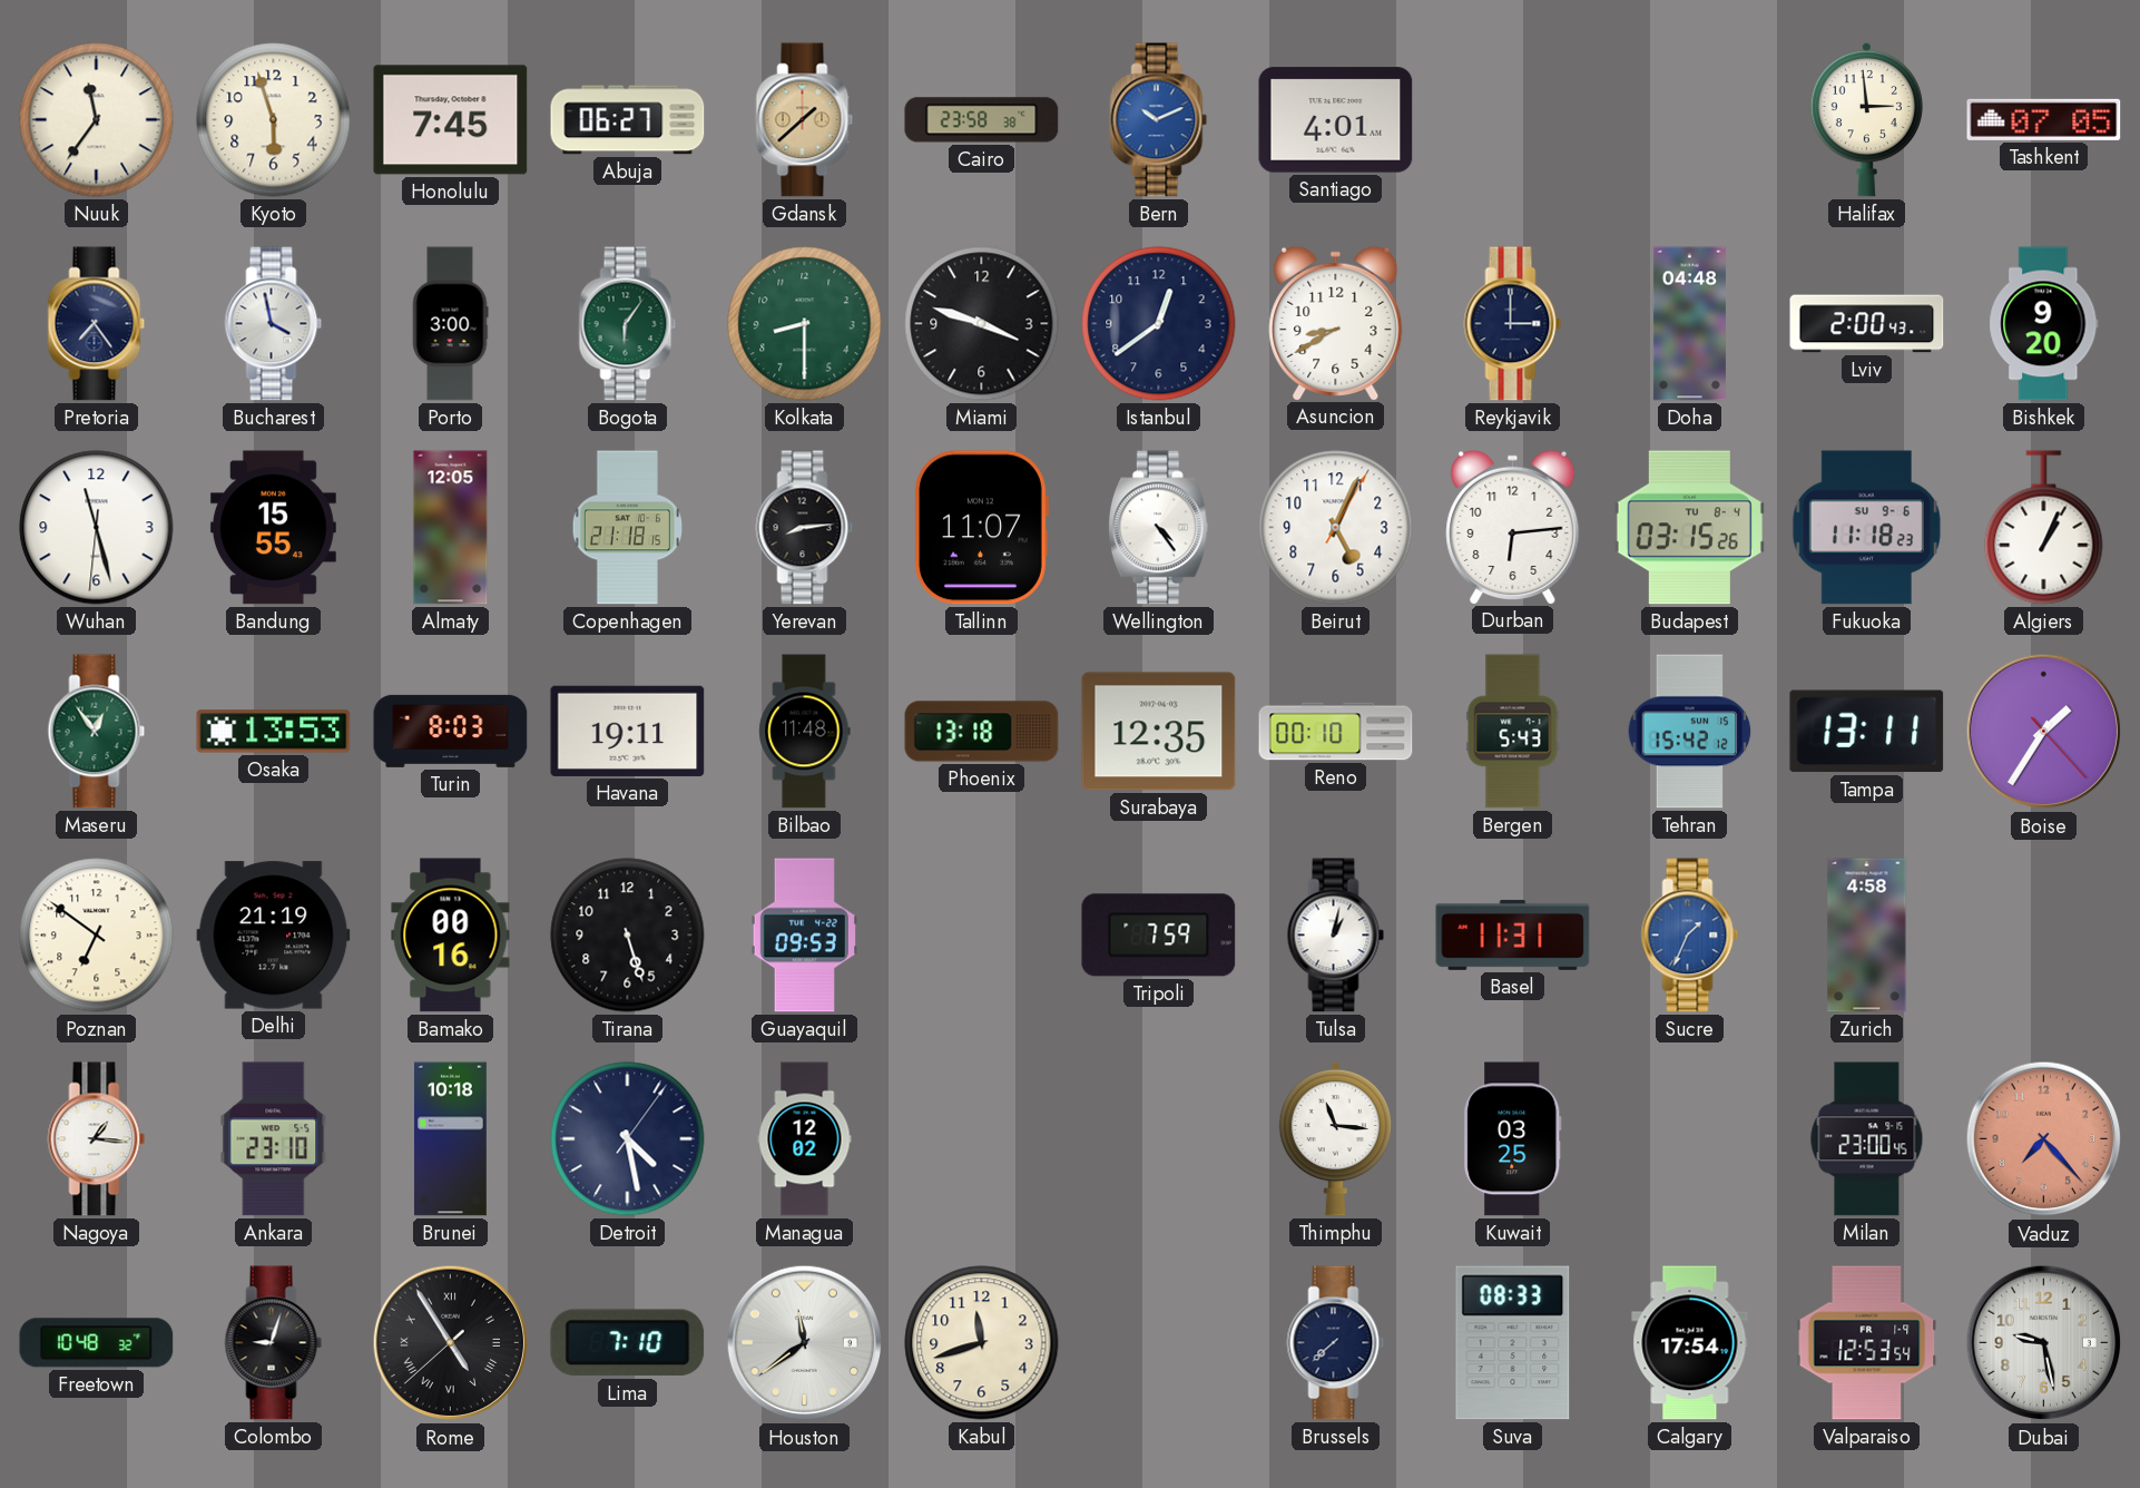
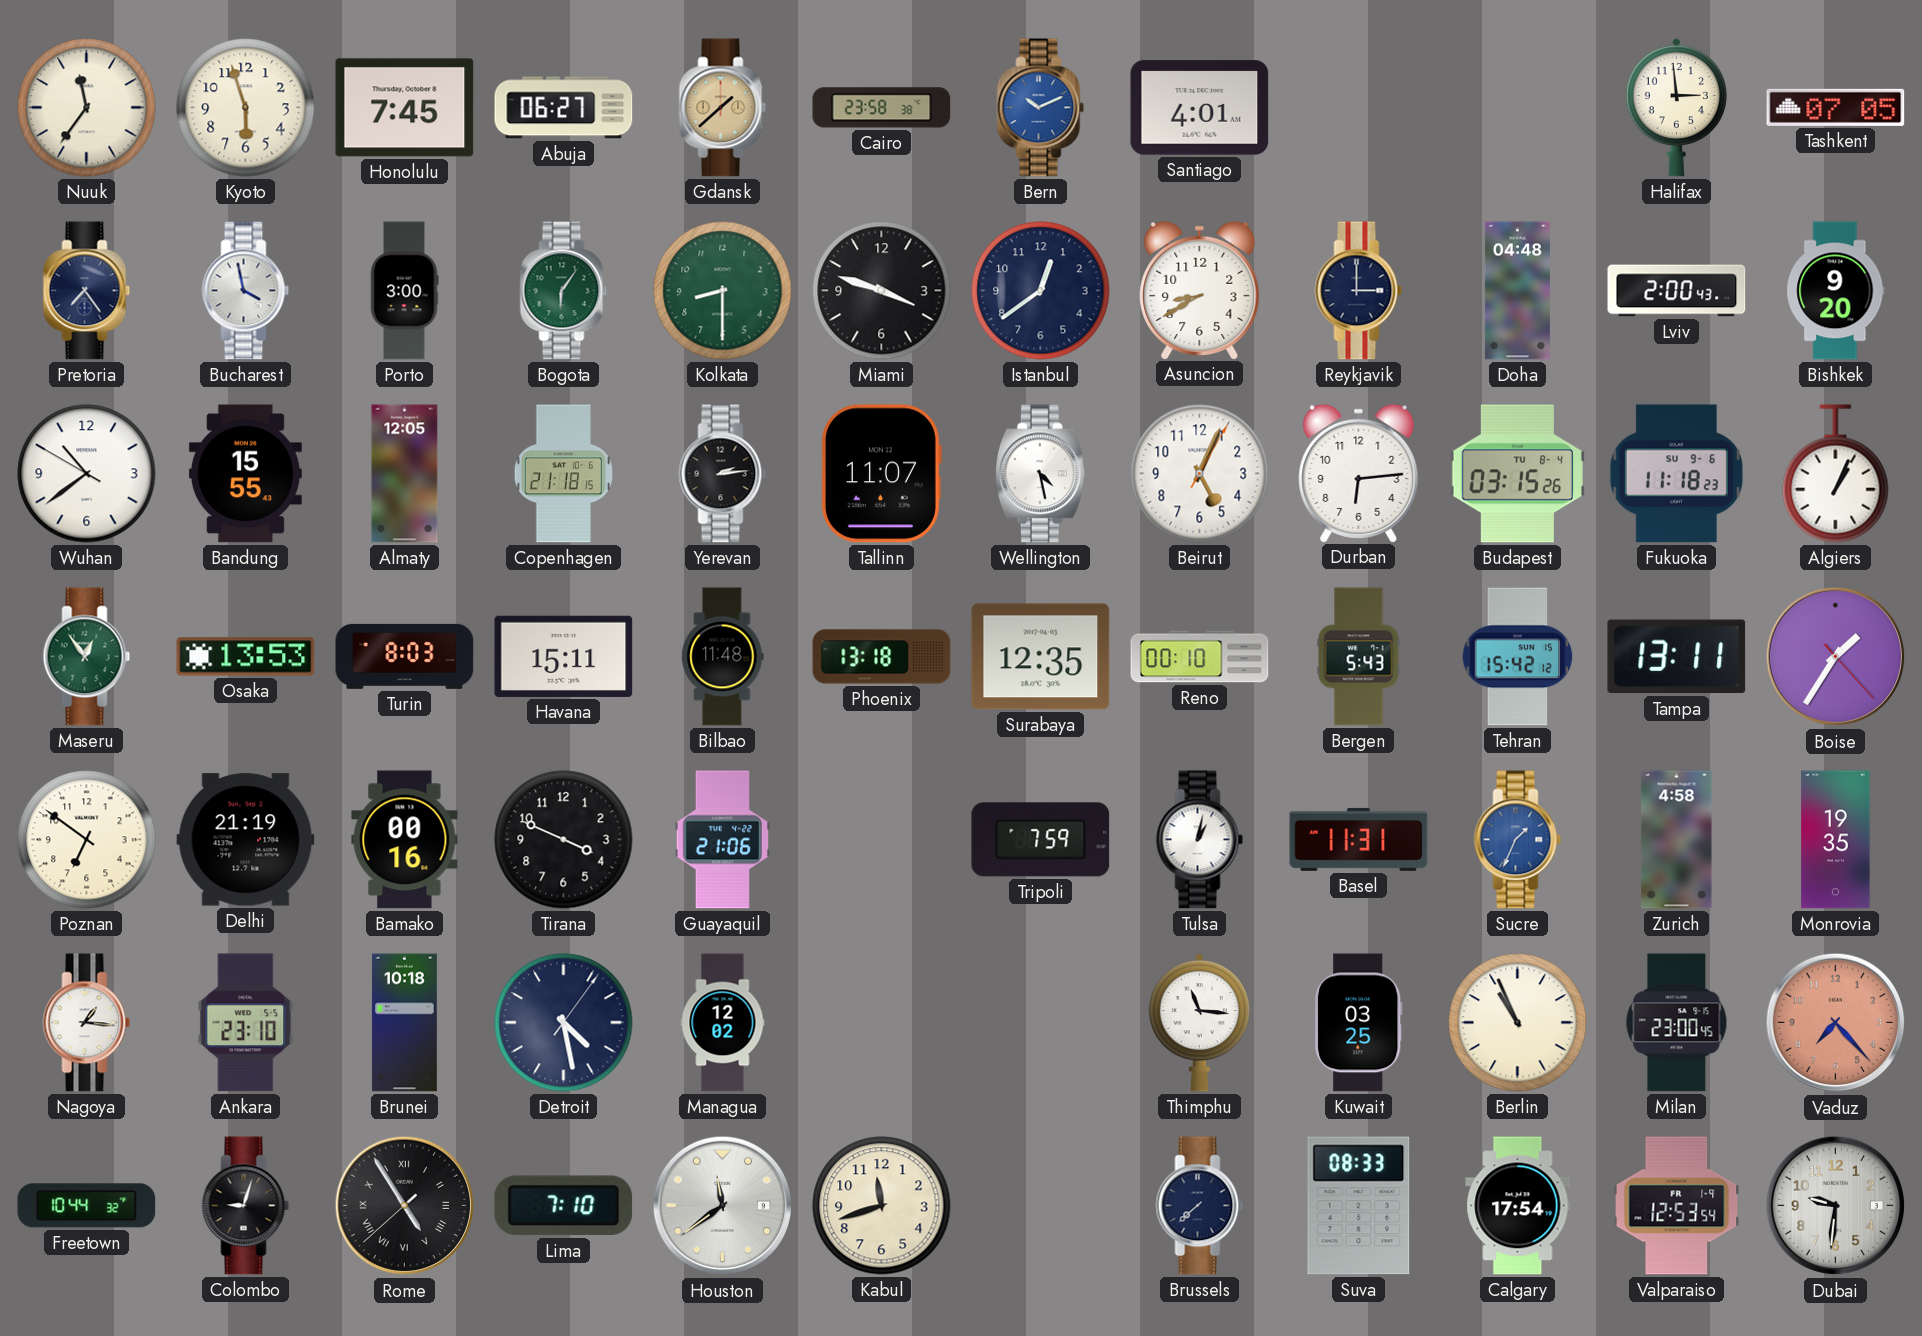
Wuhan: 11:27 -> 10:38
Yerevan: 8:14 -> 2:14
Wellington: 4:24 -> 4:28
Havana: 19:11 -> 15:11
Tirana: 5:27 -> 3:49
Guayaquil: 09:53 -> 21:06
Monrovia: none -> 19:35
Berlin: none -> 10:56
Freetown: 10:48 -> 10:44
Dubai: 9:28 -> 9:31
